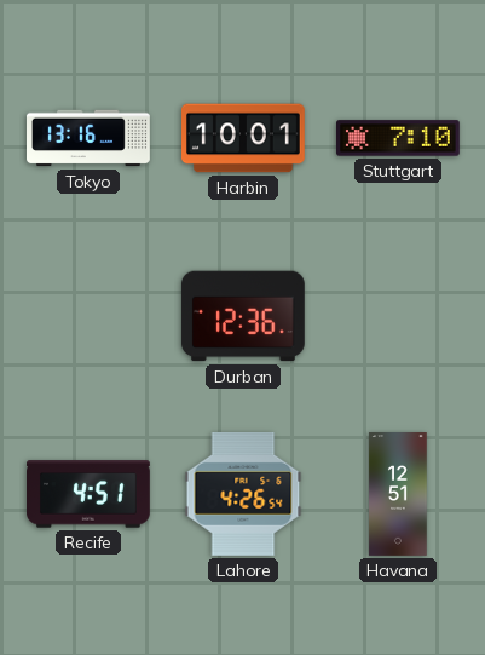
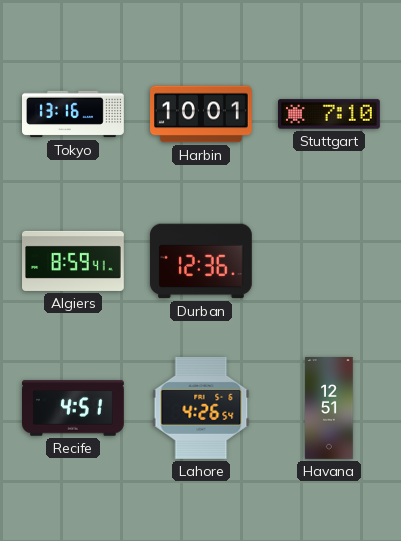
Algiers: none -> 8:59
